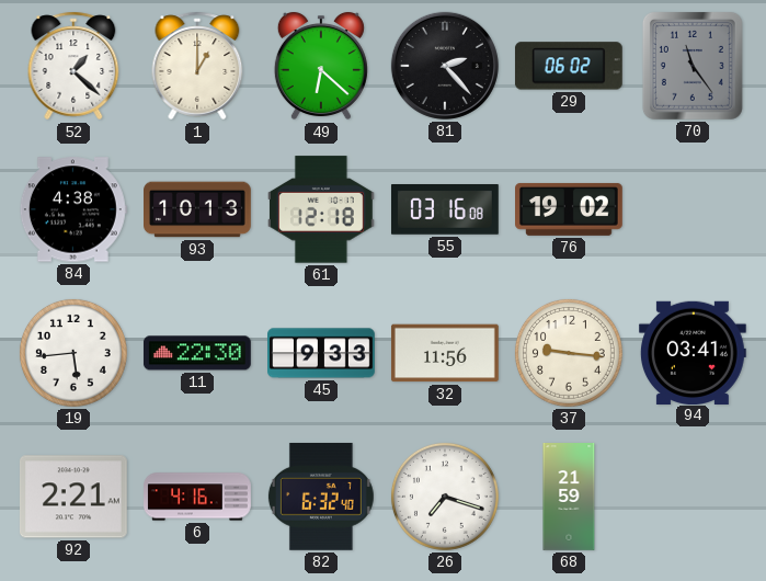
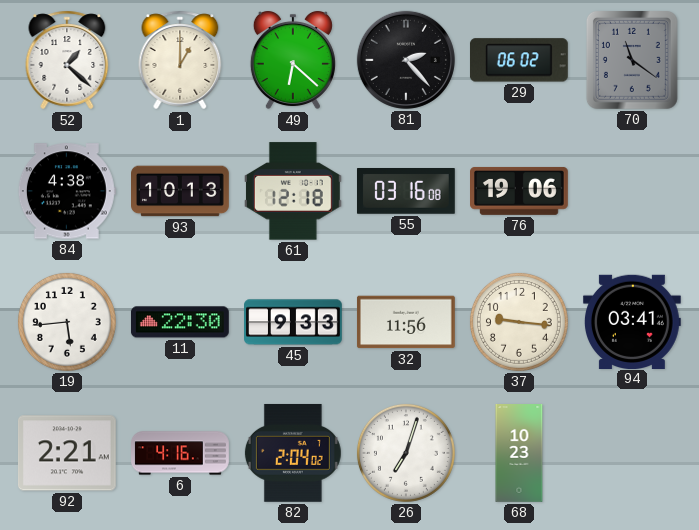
70: 11:24 -> 11:21
76: 19:02 -> 19:06
82: 6:32 -> 2:04
26: 7:18 -> 7:03
68: 21:59 -> 10:23
